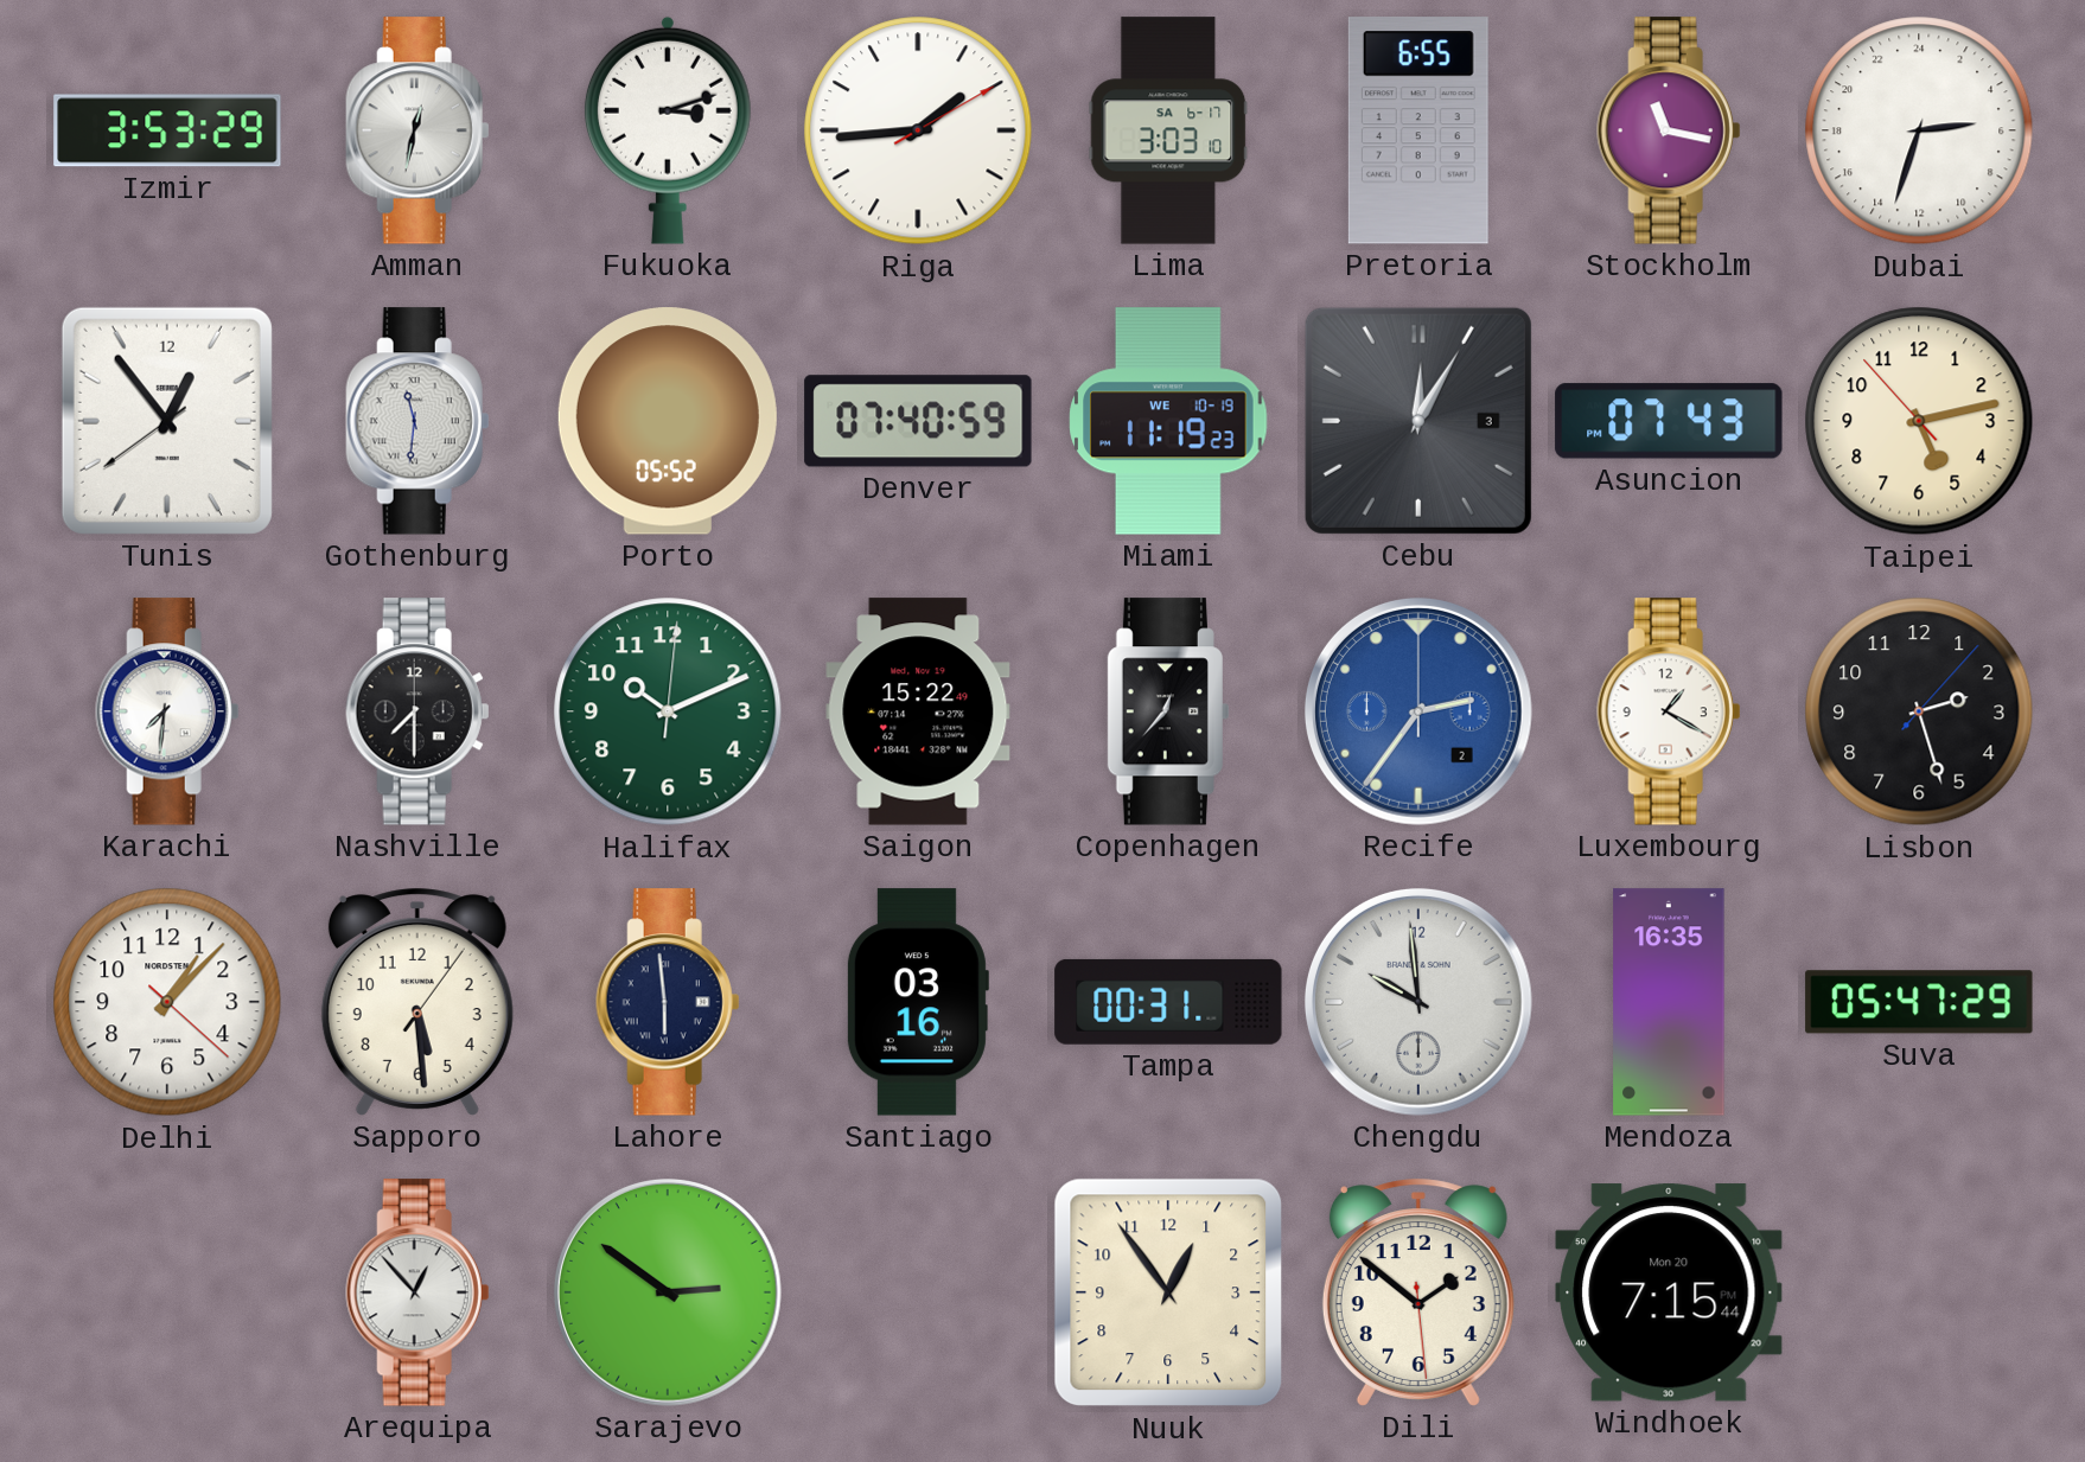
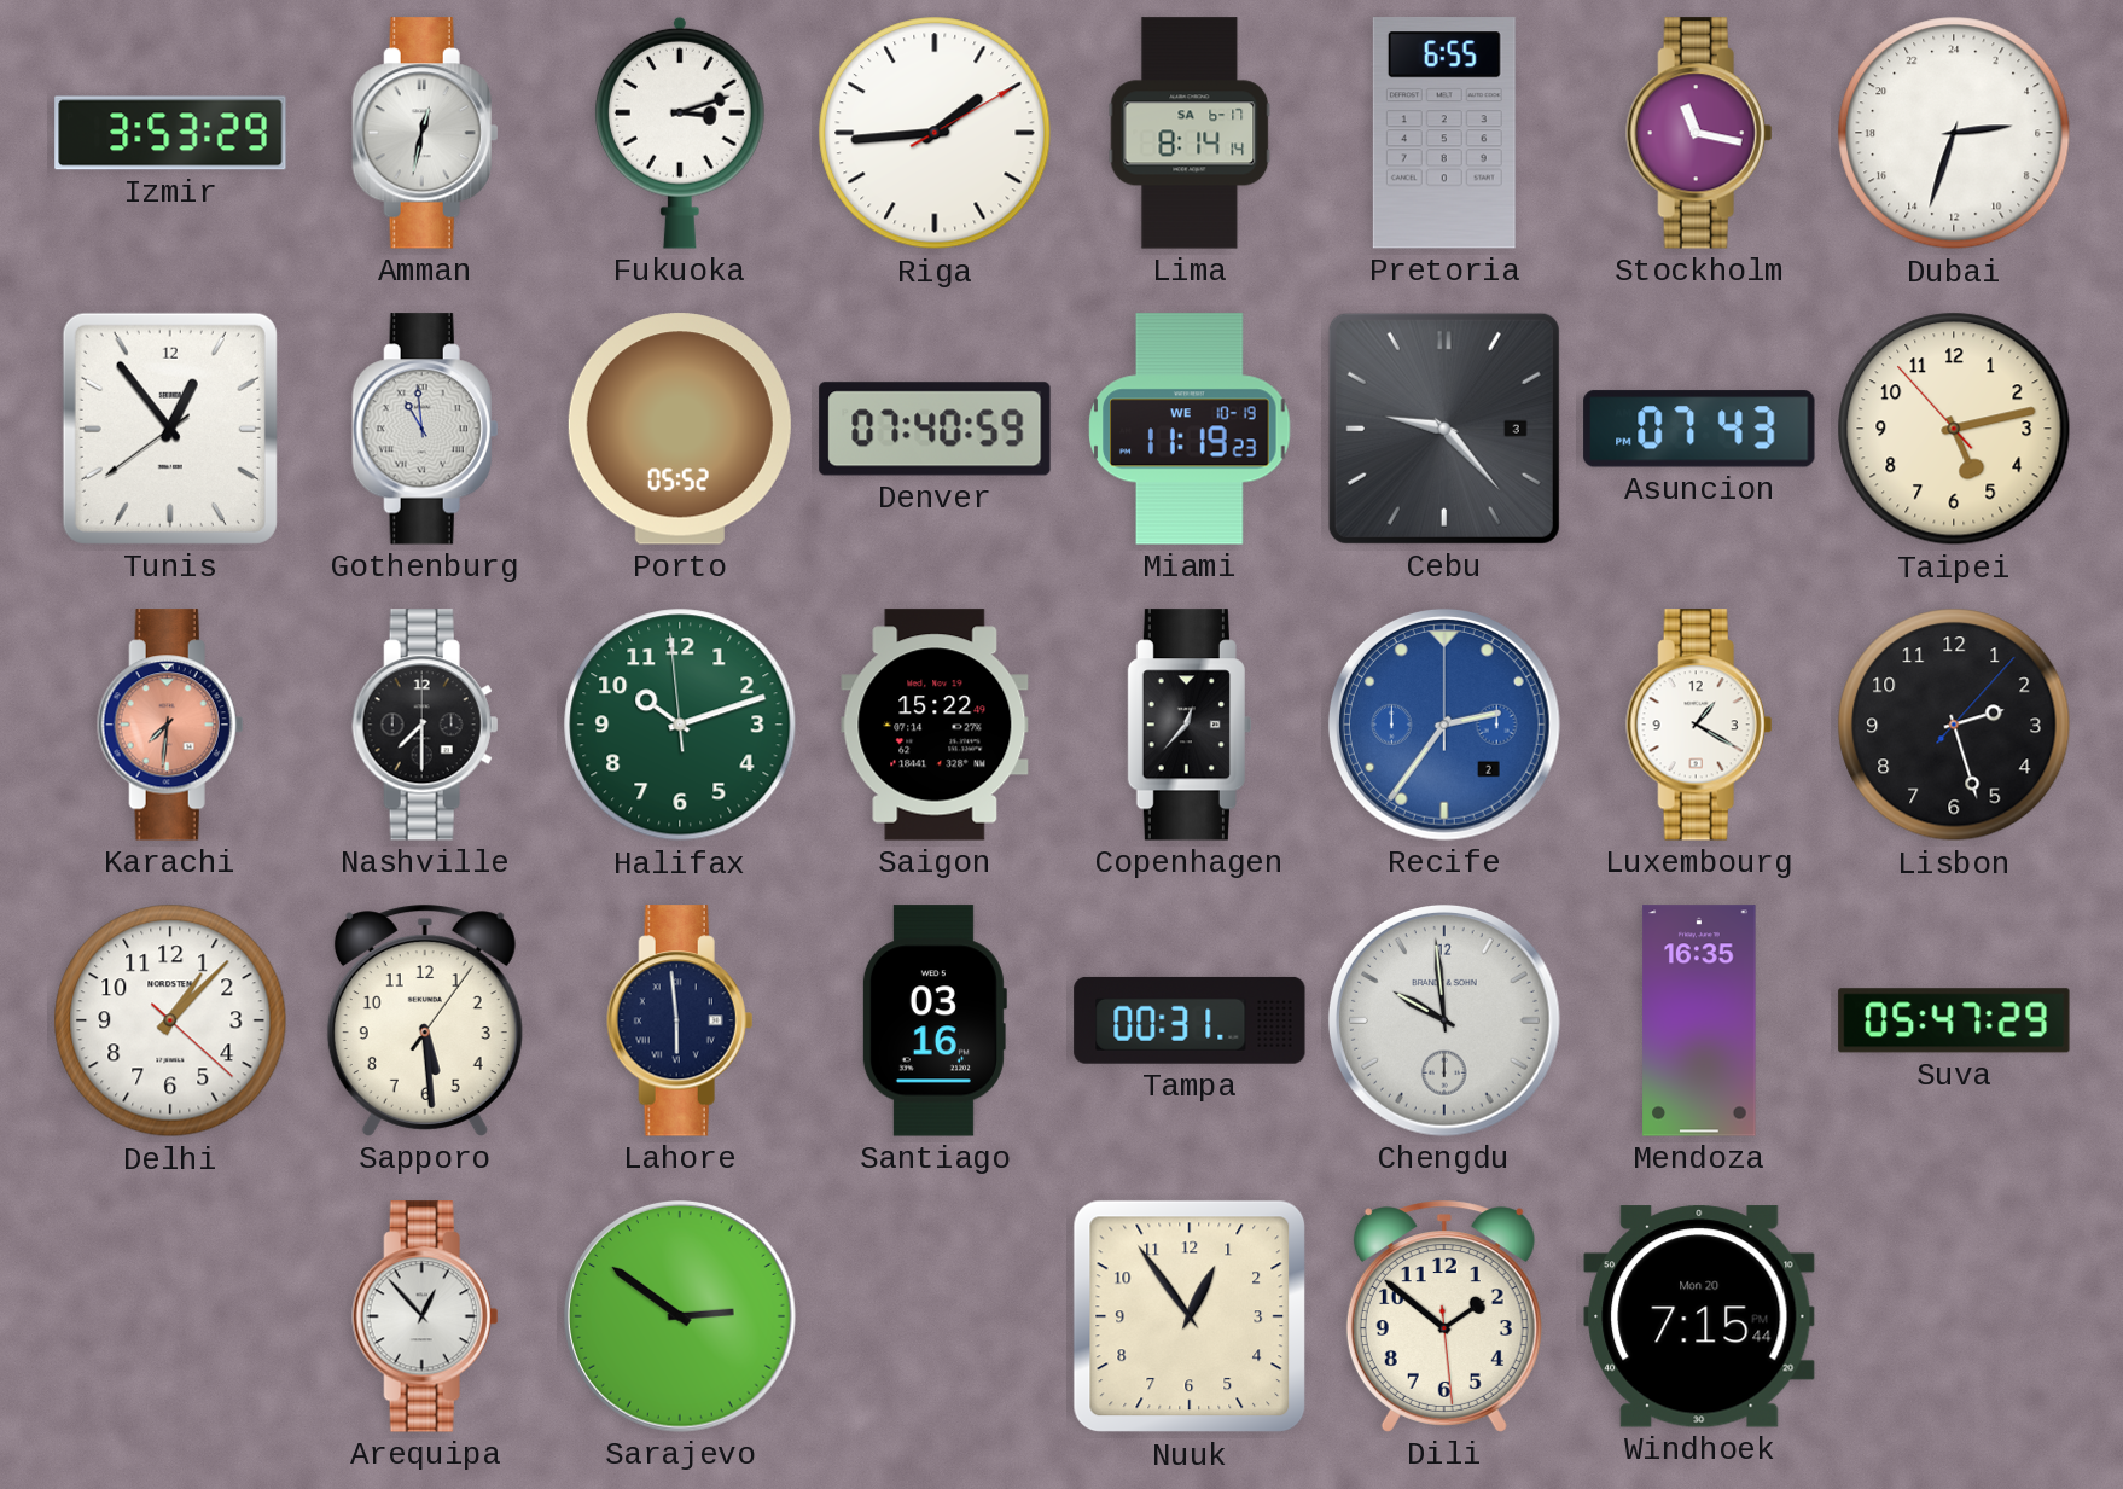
Lima: 3:03 -> 8:14
Gothenburg: 11:31 -> 10:59
Cebu: 12:05 -> 9:23
Karachi dial: white -> salmon
Halifax: 10:11:01 -> 10:11:59
